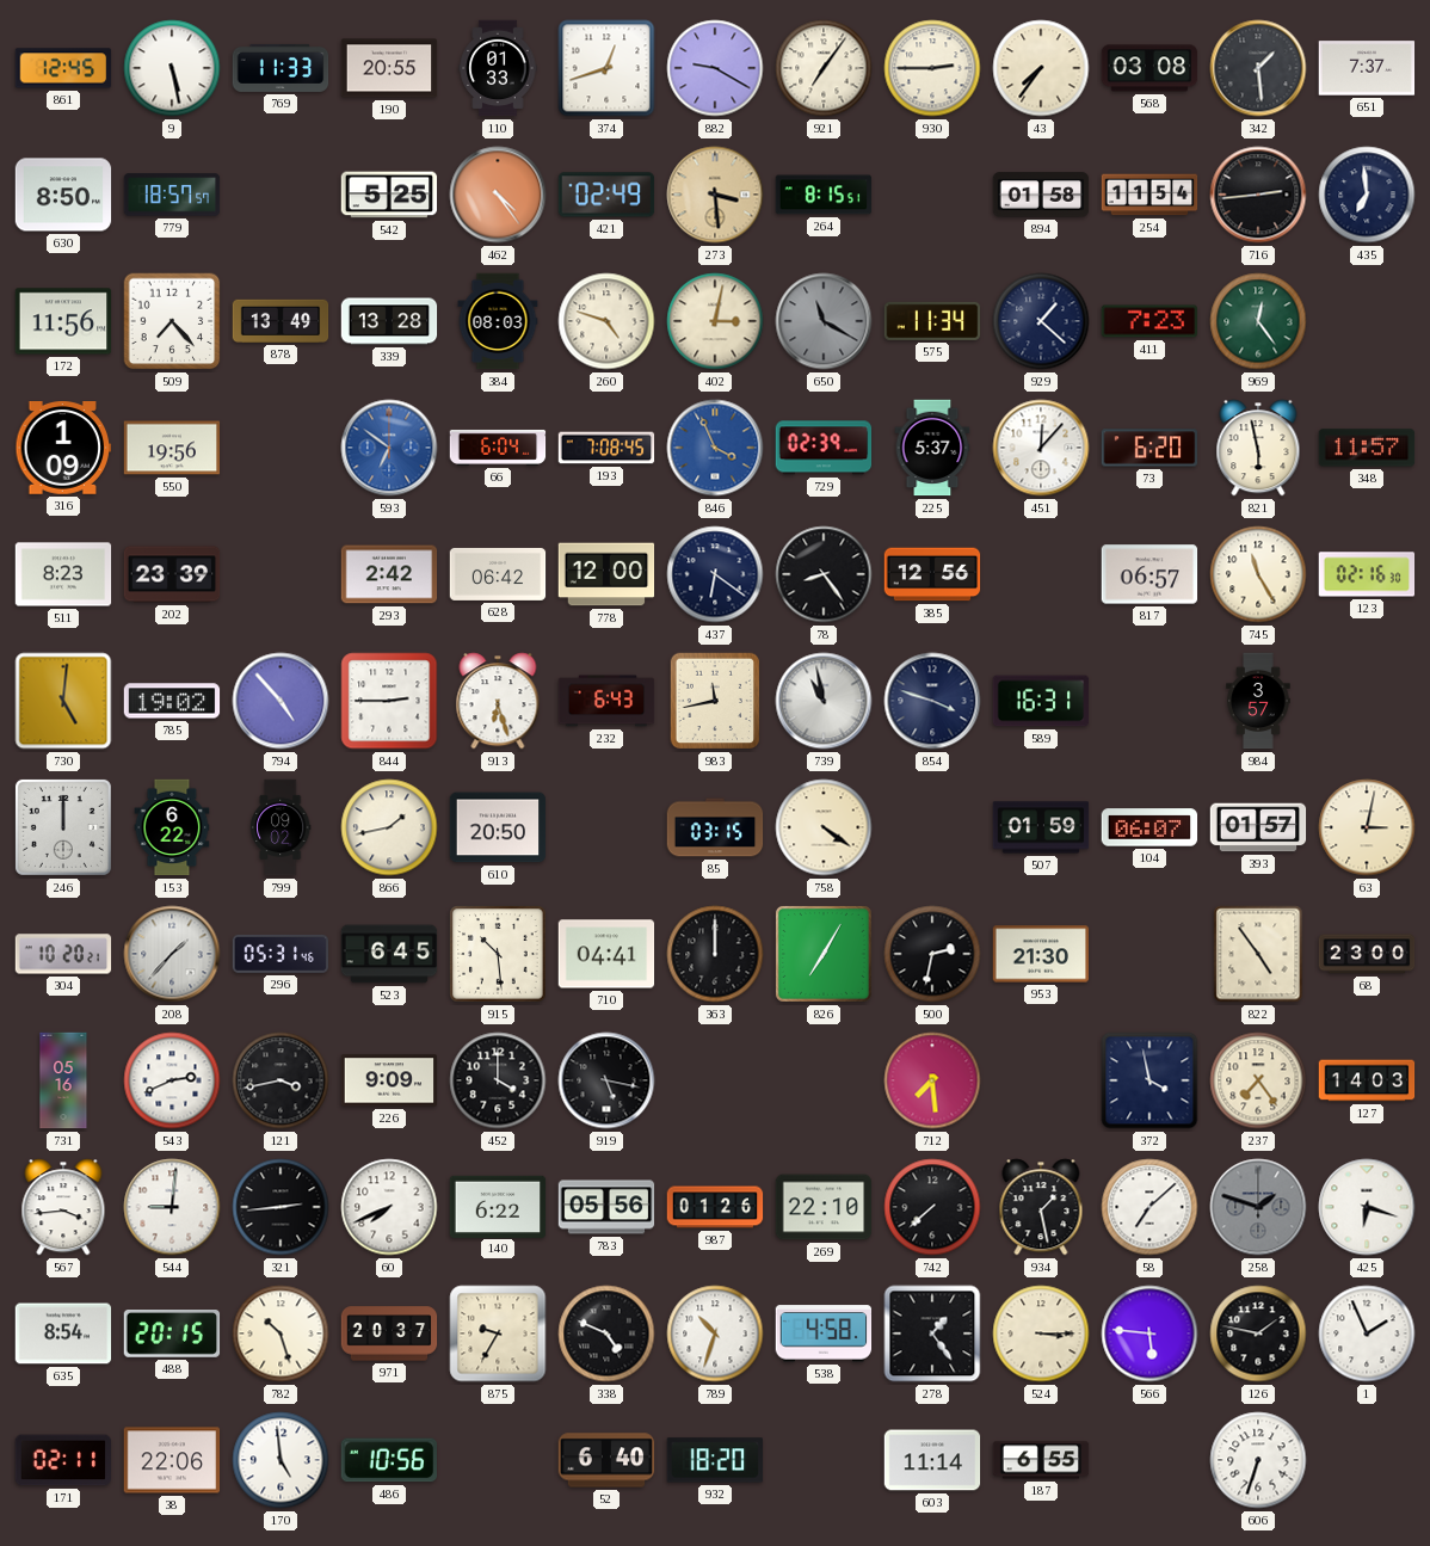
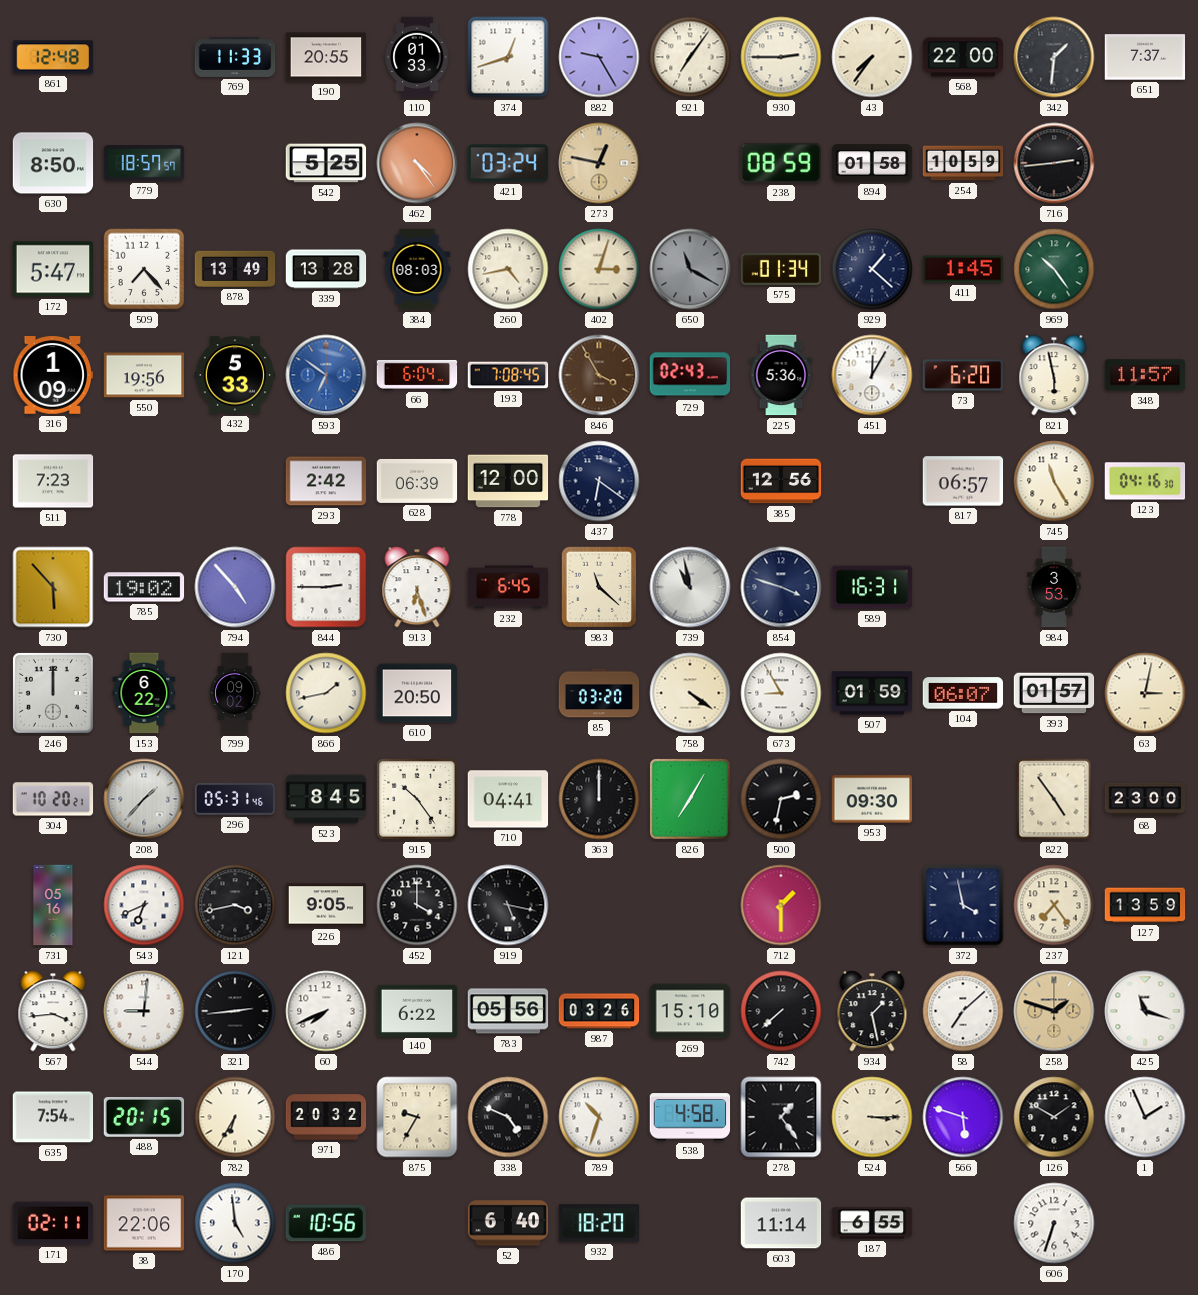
861: 12:45 -> 12:48
9: 5:28 -> none
882: 9:20 -> 9:25
568: 03:08 -> 22:00
342: 1:29 -> 1:31
421: 02:49 -> 03:24
273: 3:29 -> 12:47
264: 8:15 -> none
238: none -> 08:59
254: 11:54 -> 10:59
435: 6:59 -> none
172: 11:56 -> 5:47
260: 4:48 -> 4:43
402: 3:02 -> 3:03
575: 11:34 -> 01:34
411: 7:23 -> 1:45
969: 12:24 -> 10:24
432: none -> 5:33
846: 3:56 -> 3:55
846 dial: blue -> brown
729: 02:39 -> 02:43
225: 5:37 -> 5:36
451: 12:07 -> 12:05
511: 8:23 -> 7:23
202: 23:39 -> none
628: 06:42 -> 06:39
78: 8:24 -> none
123: 02:16 -> 04:16
730: 5:01 -> 5:53
232: 6:43 -> 6:45
983: 11:43 -> 11:22
984: 3:57 -> 3:53
85: 03:15 -> 03:20
673: none -> 8:55
523: 6:45 -> 8:45
915: 10:29 -> 10:24
953: 21:30 -> 09:30
543: 2:41 -> 6:41
226: 9:09 -> 9:05
712: 7:29 -> 1:30
127: 14:03 -> 13:59
987: 01:26 -> 03:26
269: 22:10 -> 15:10
258 dial: grey -> champagne
425: 6:18 -> 11:18
635: 8:54 -> 7:54
782: 10:27 -> 6:35
971: 20:37 -> 20:32
566: 5:46 -> 5:48
126: 1:47 -> 1:50
